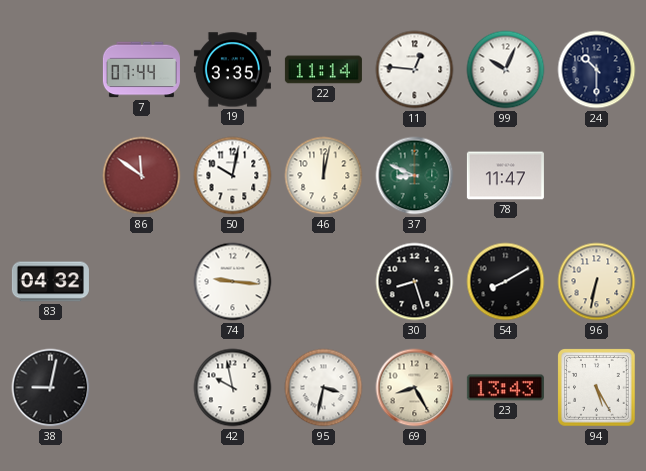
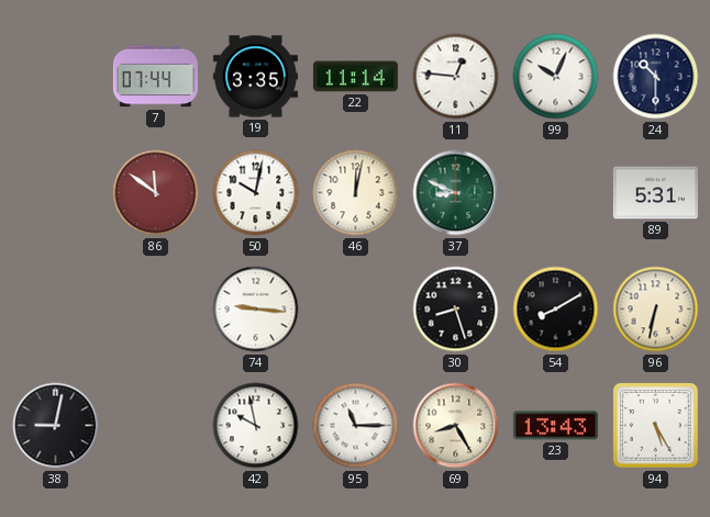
78: 11:47 -> none
89: none -> 5:31
83: 04:32 -> none
95: 3:32 -> 11:15
